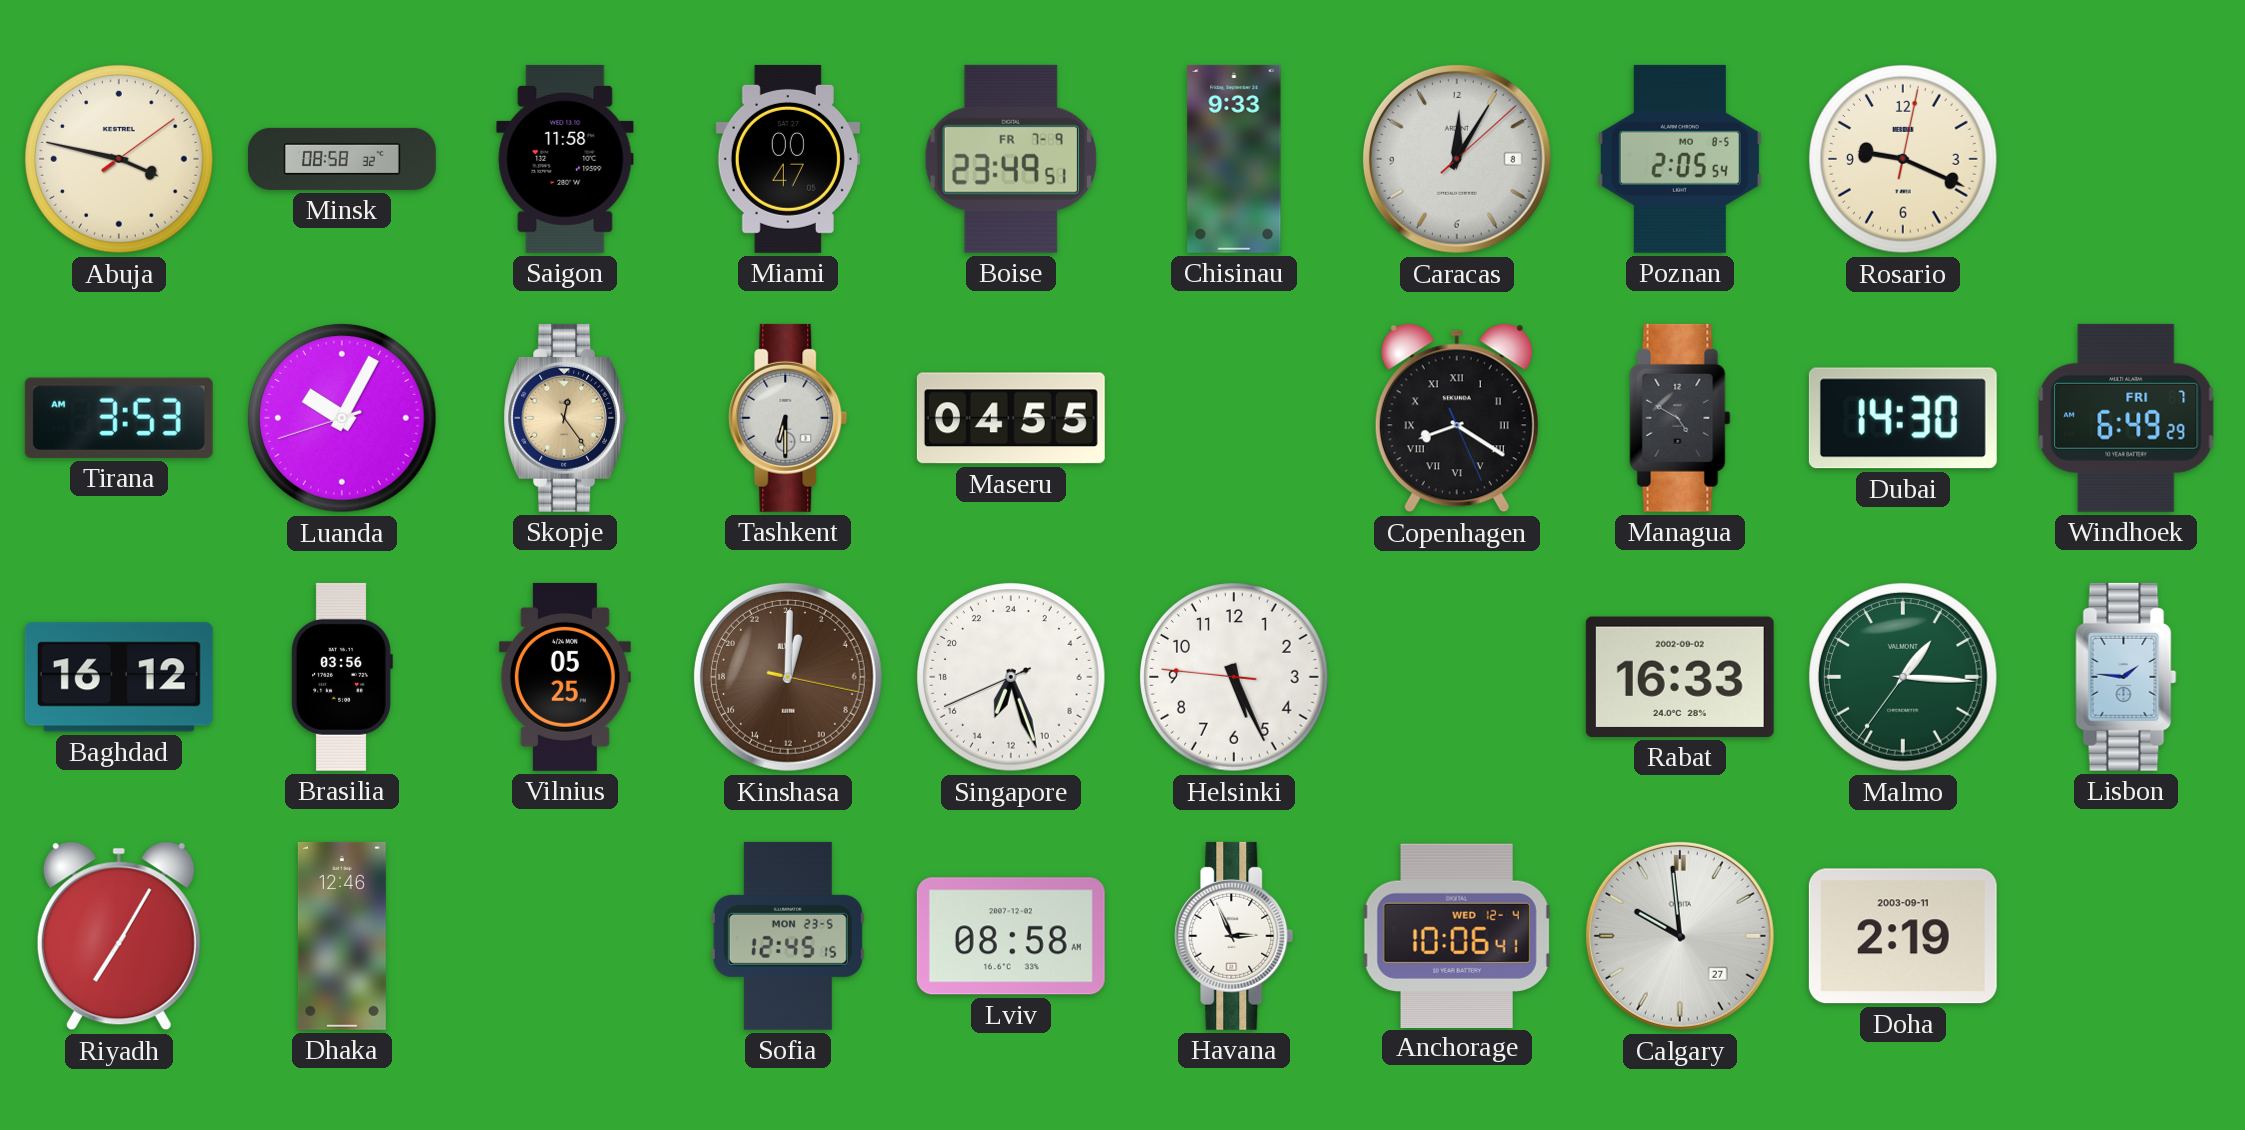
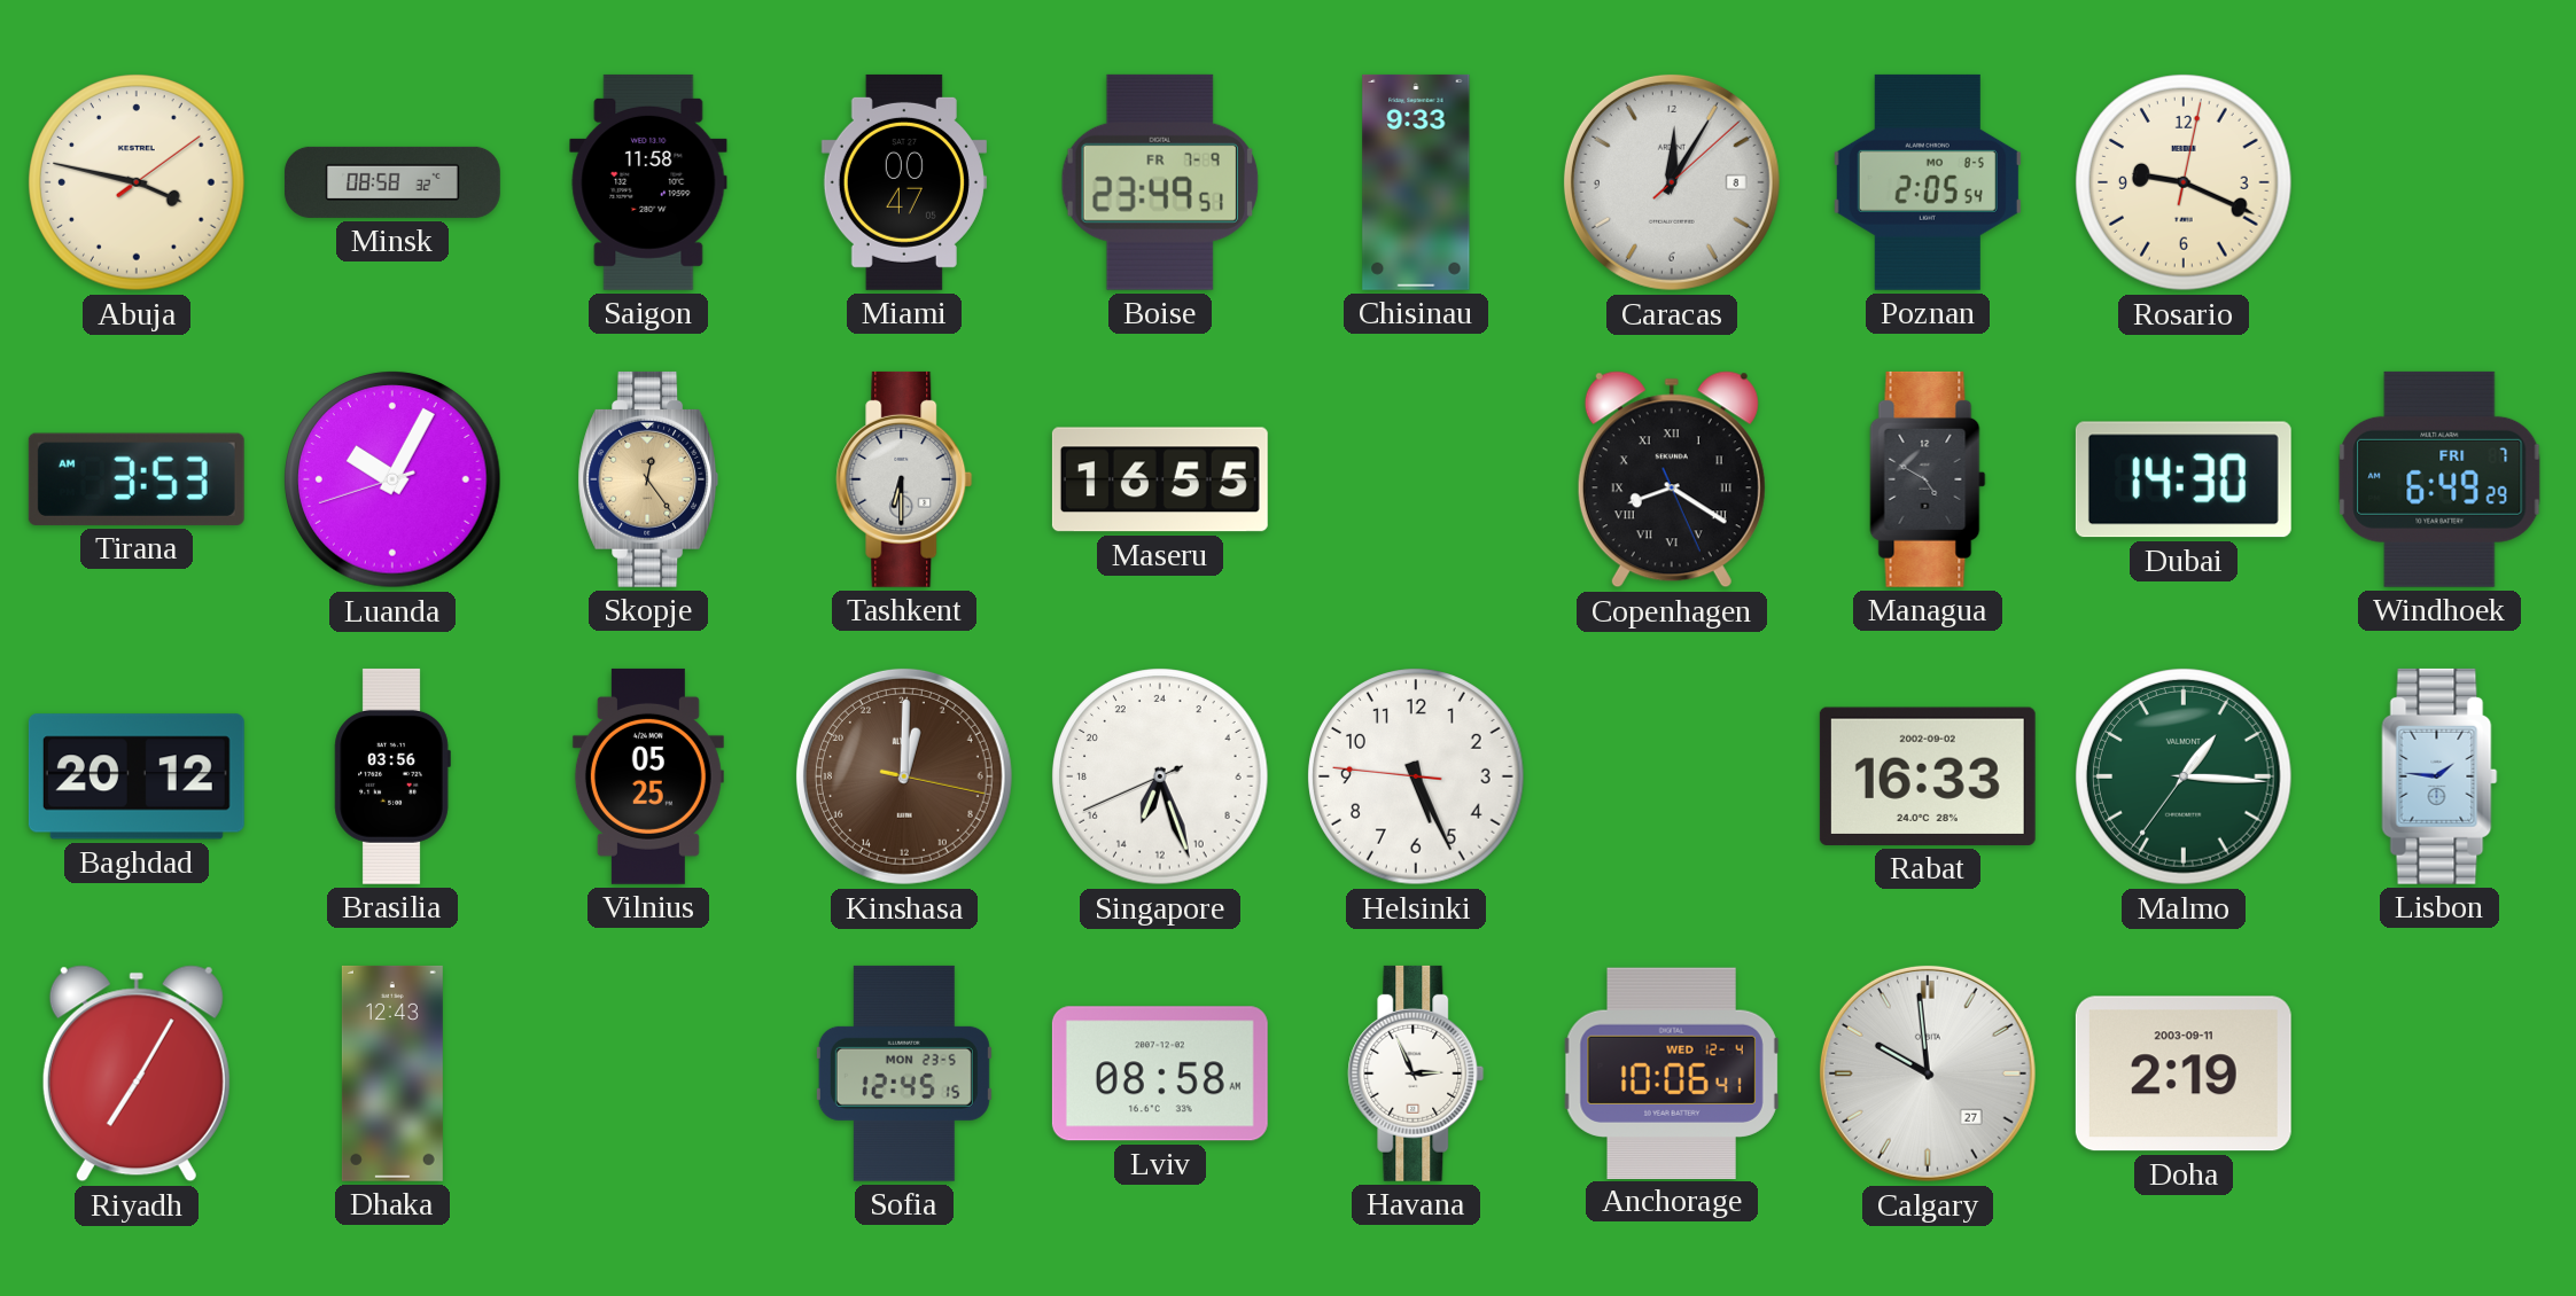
Maseru: 04:55 -> 16:55
Baghdad: 16:12 -> 20:12
Dhaka: 12:46 -> 12:43
